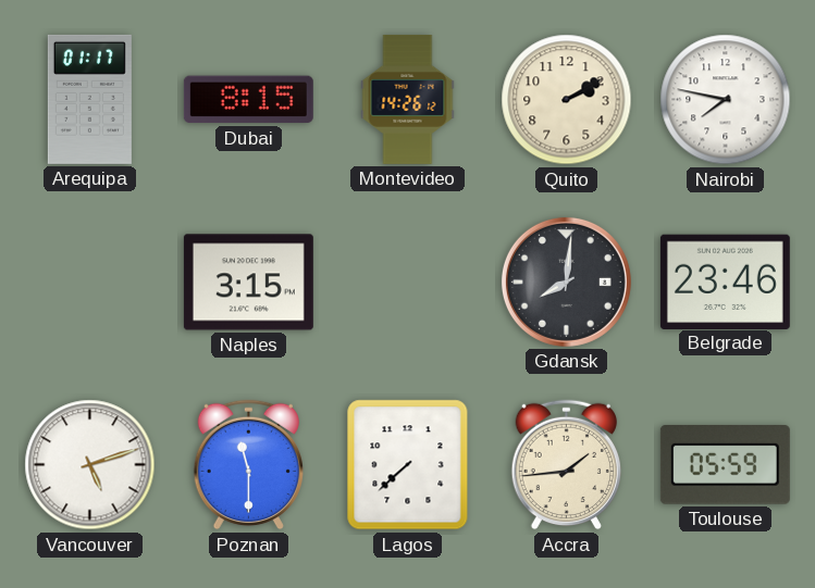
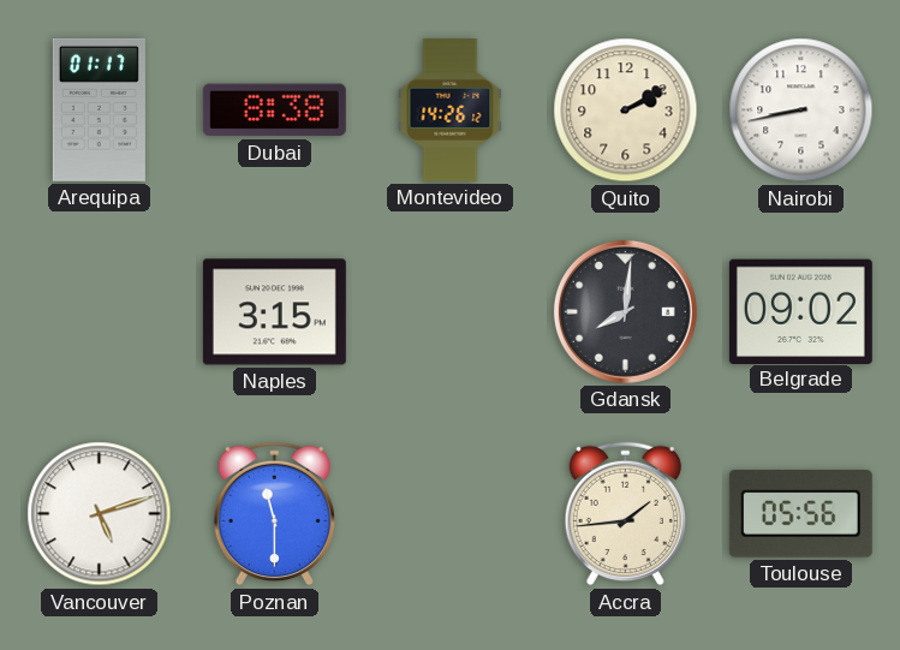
Dubai: 8:15 -> 8:38
Nairobi: 7:47 -> 8:43
Belgrade: 23:46 -> 09:02
Lagos: 7:38 -> none
Toulouse: 05:59 -> 05:56
